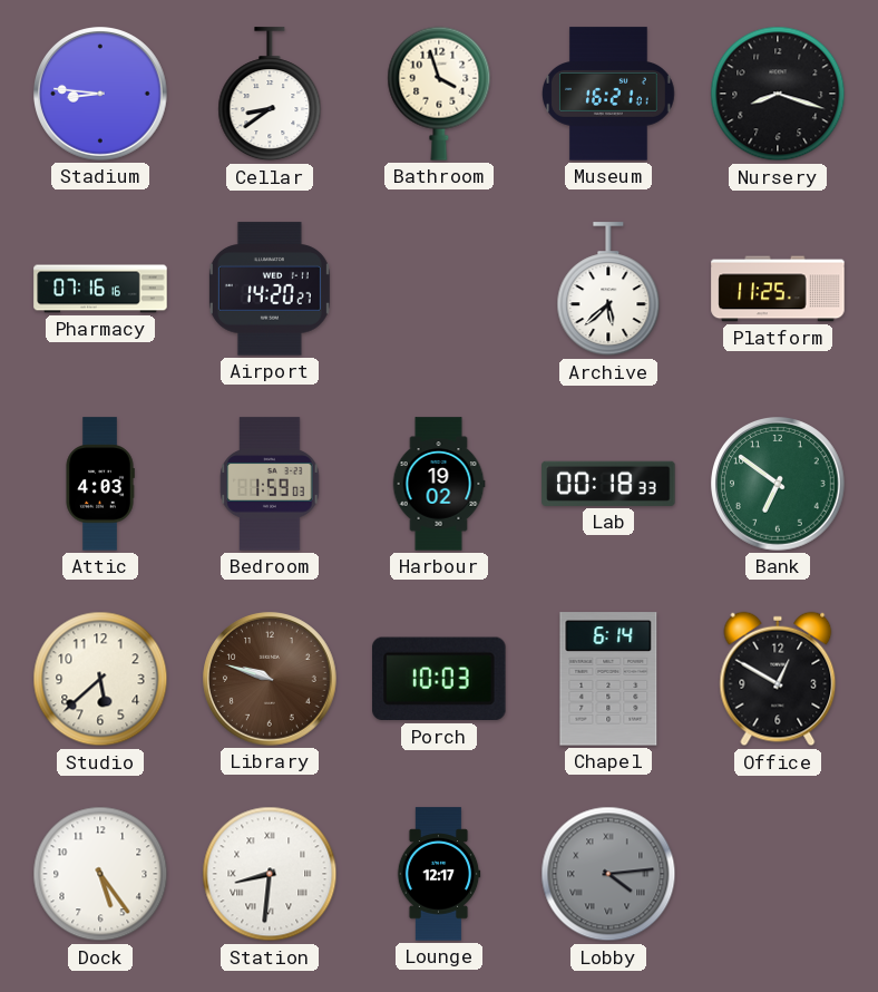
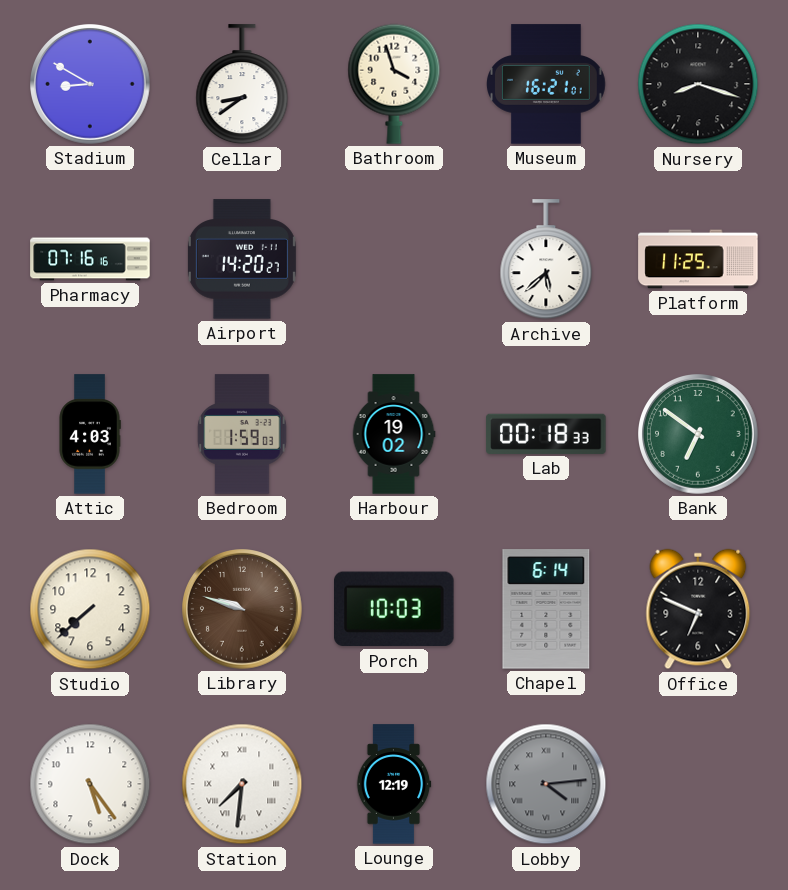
Stadium: 8:46 -> 8:50
Studio: 5:38 -> 7:38
Office: 12:50 -> 6:49
Station: 8:31 -> 7:31
Lounge: 12:17 -> 12:19
